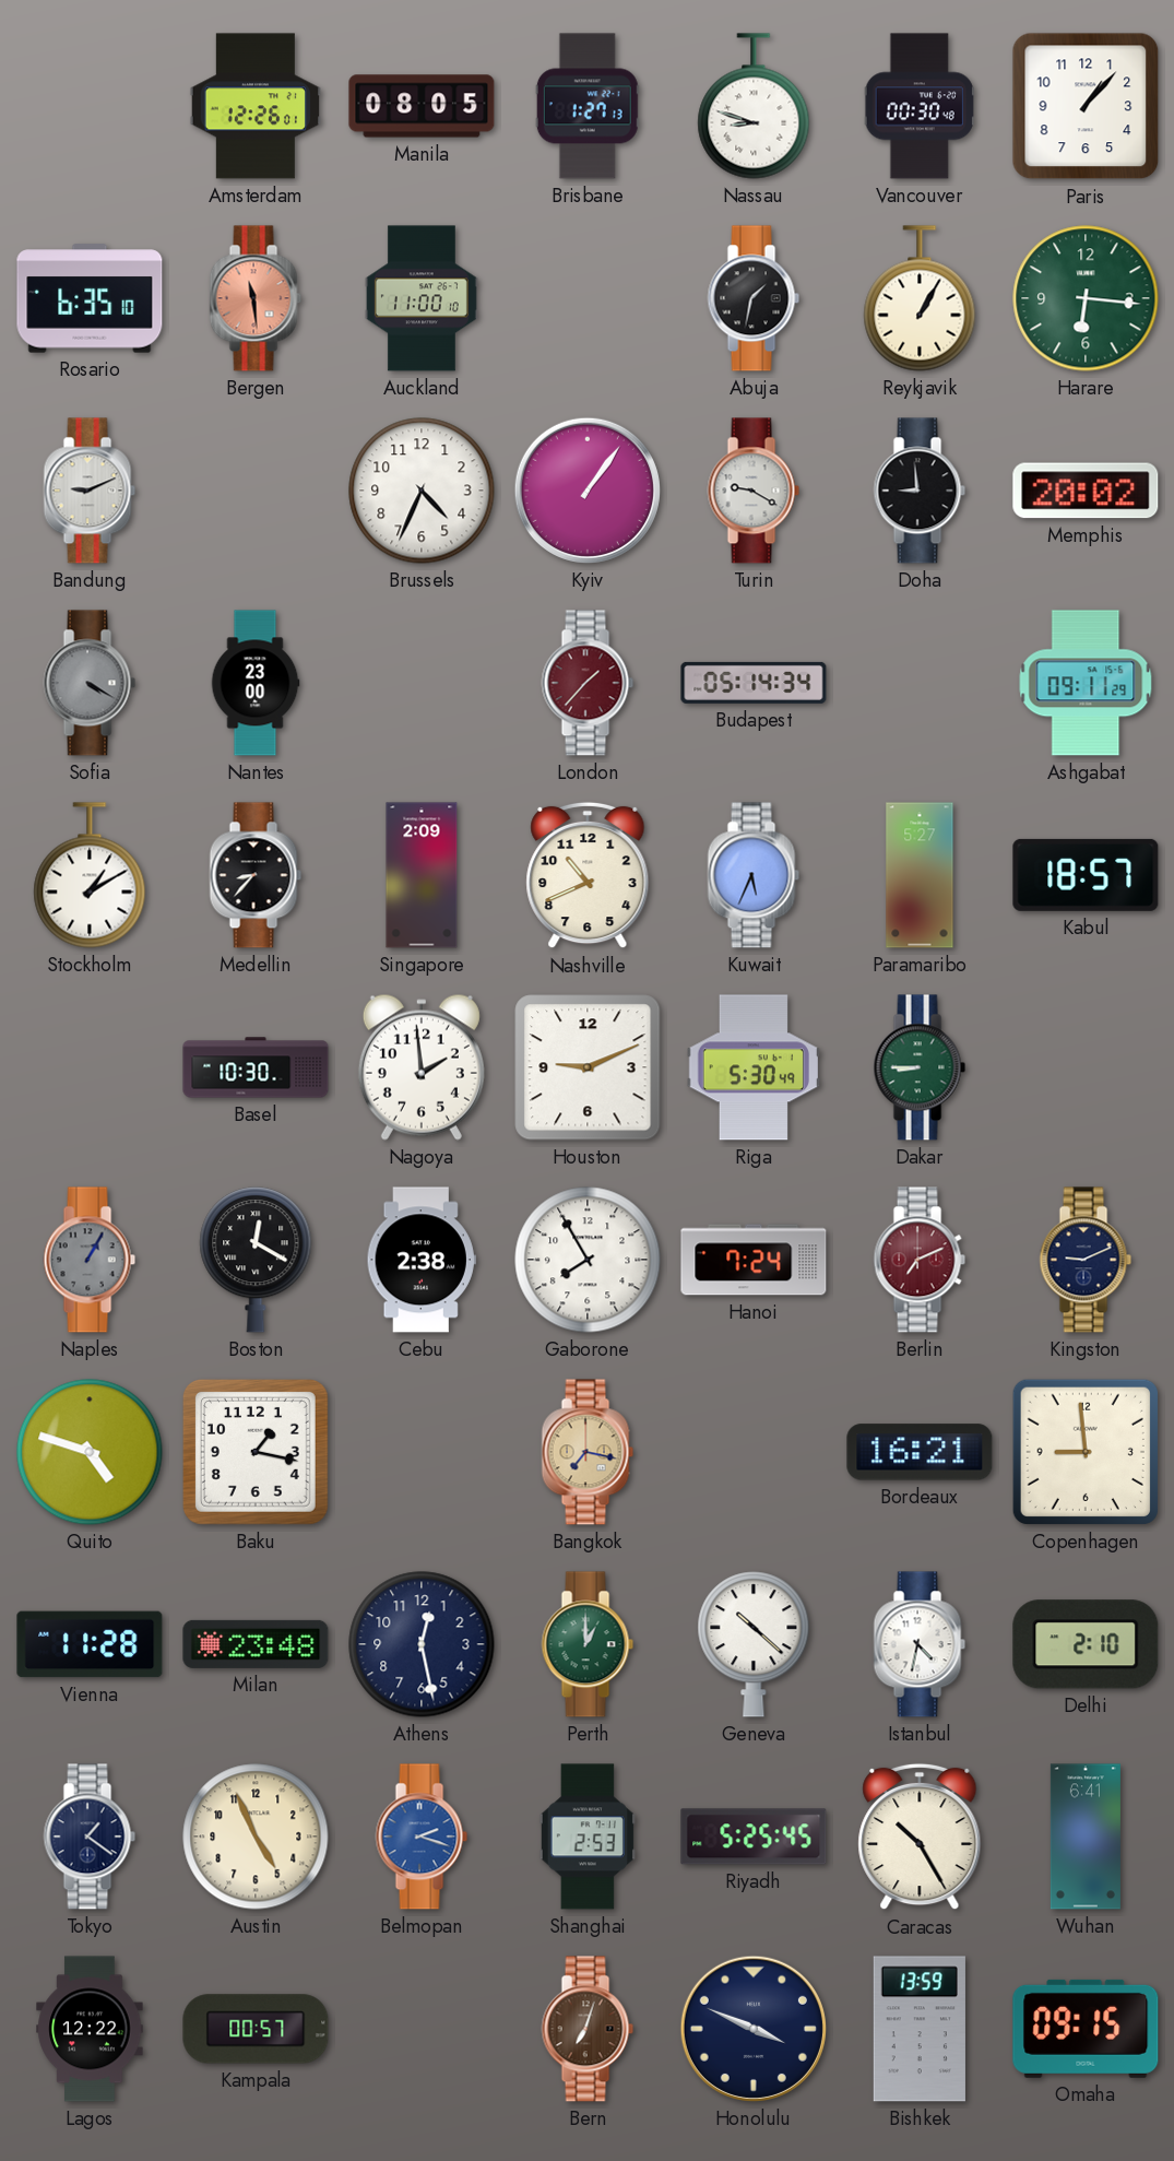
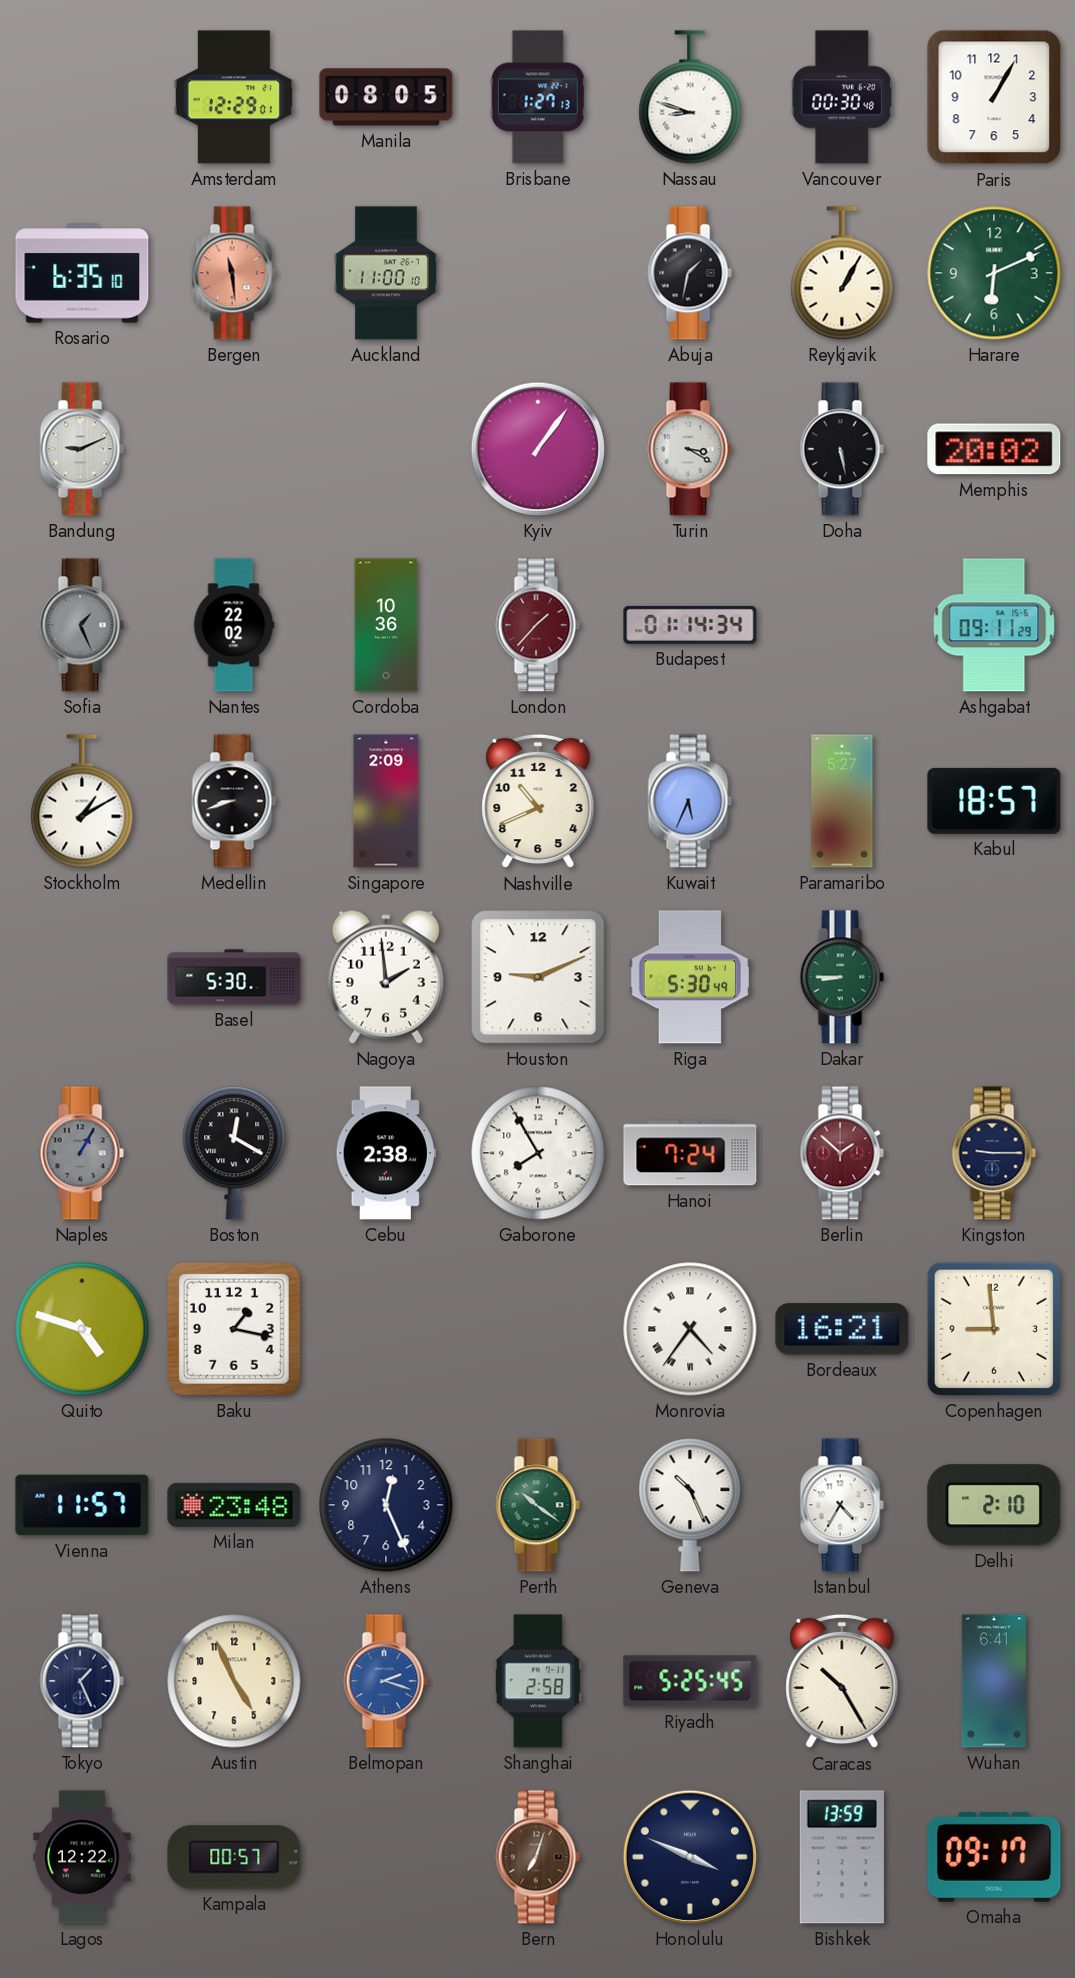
Amsterdam: 12:26 -> 12:29
Paris: 1:07 -> 1:05
Harare: 6:16 -> 6:11
Brussels: 4:34 -> none
Turin: 9:20 -> 3:20
Doha: 8:59 -> 5:28
Sofia: 4:20 -> 1:26
Nantes: 23:00 -> 22:02
Cordoba: none -> 10:36
Budapest: 05:14 -> 01:14
Medellin: 8:37 -> 8:42
Basel: 10:30 -> 5:30
Berlin: 7:11 -> 1:52
Kingston: 9:11 -> 9:15
Bangkok: 7:17 -> none
Monrovia: none -> 4:36
Vienna: 11:28 -> 11:57
Athens: 12:28 -> 12:26
Perth: 1:00 -> 10:21
Geneva: 10:22 -> 10:26
Istanbul: 4:32 -> 4:35
Tokyo: 1:21 -> 1:26
Shanghai: 2:53 -> 2:58
Omaha: 09:15 -> 09:17
